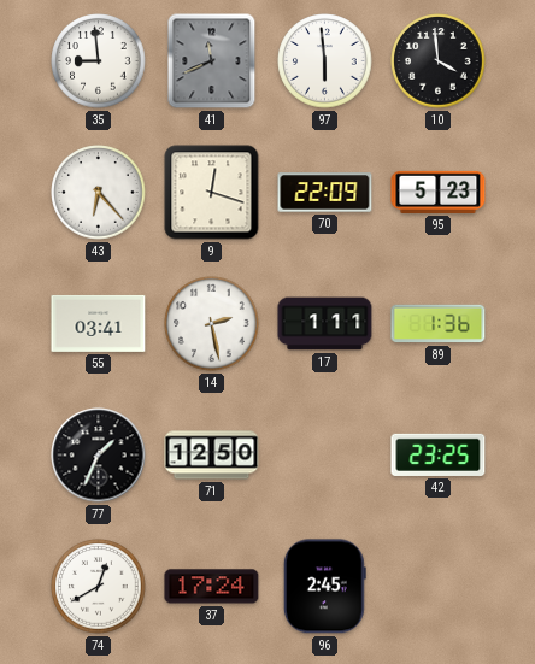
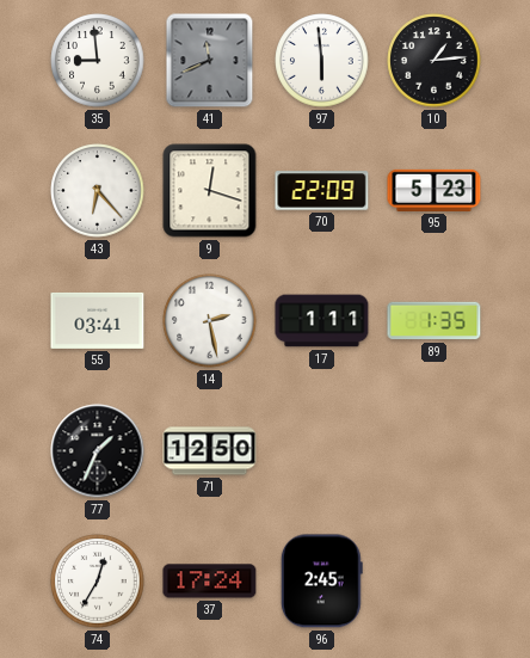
10: 3:59 -> 1:14
89: 1:36 -> 1:35
42: 23:25 -> none
74: 12:40 -> 12:35
